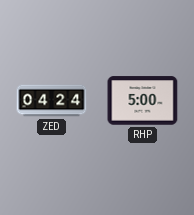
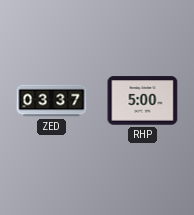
ZED: 04:24 -> 03:37
